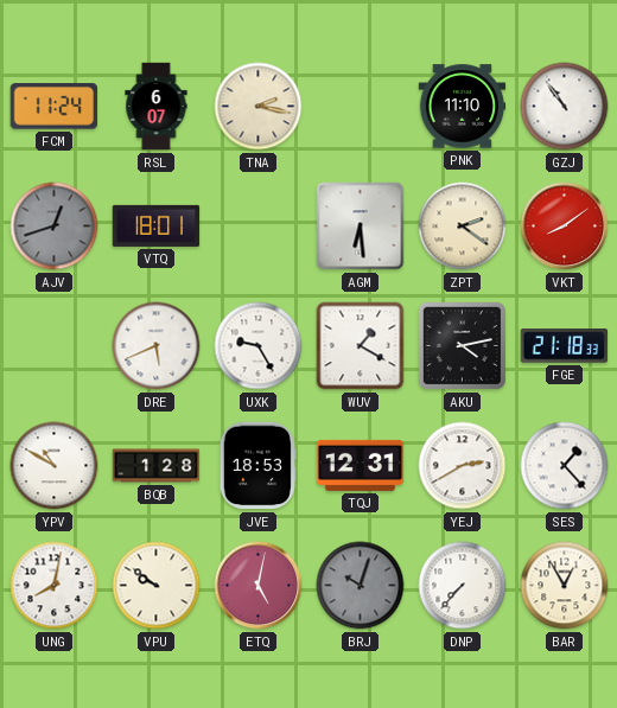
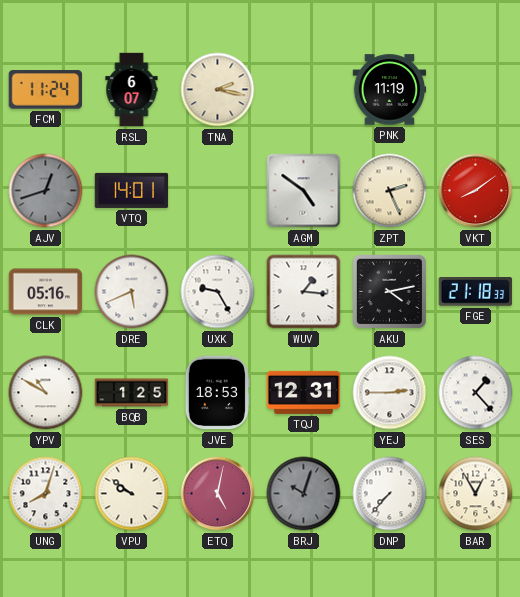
PNK: 11:10 -> 11:19
GZJ: 10:54 -> none
VTQ: 18:01 -> 14:01
AGM: 6:29 -> 4:51
ZPT: 2:21 -> 2:26
CLK: none -> 05:16
WUV: 1:20 -> 1:16
BQB: 1:28 -> 1:25
YEJ: 2:40 -> 2:45
UNG: 8:02 -> 8:03
